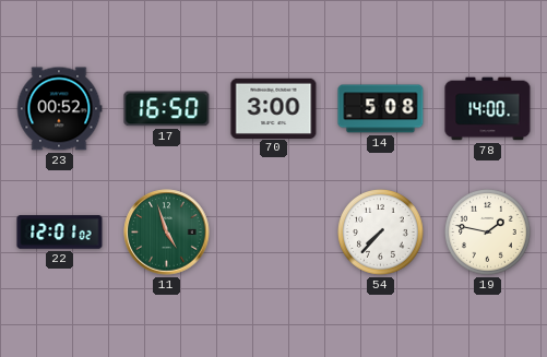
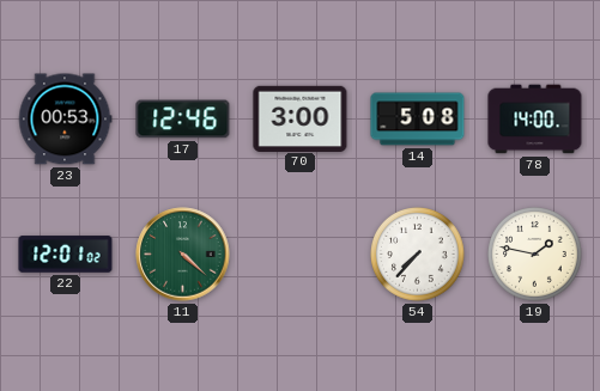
23: 00:52 -> 00:53
17: 16:50 -> 12:46
11: 4:57 -> 4:22
